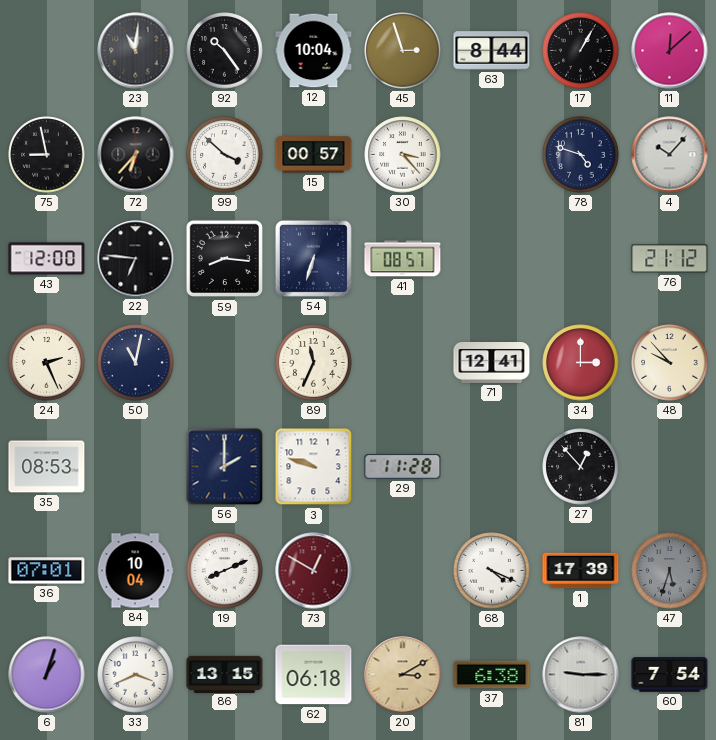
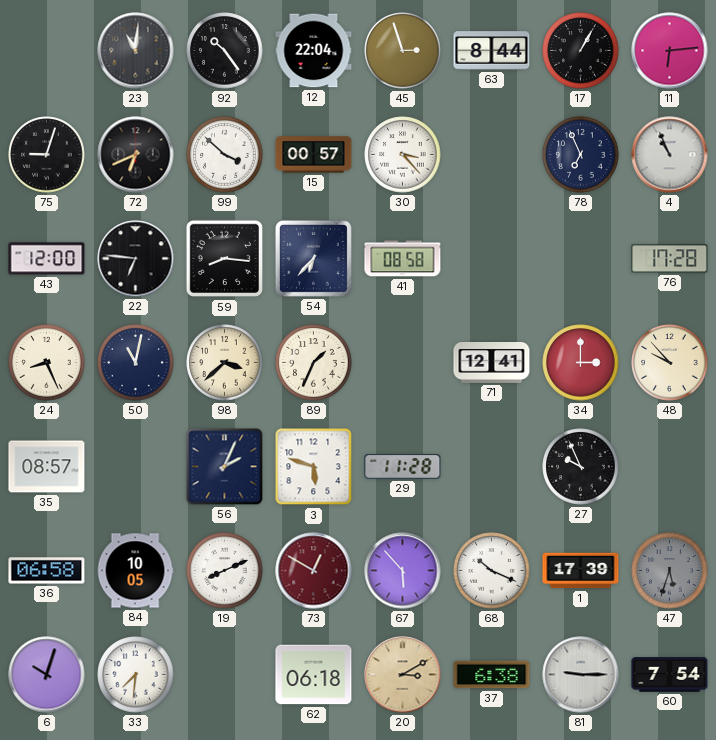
12: 10:04 -> 22:04
11: 12:08 -> 6:14
75: 8:58 -> 9:03
72: 6:37 -> 6:41
78: 4:48 -> 6:56
4: 10:07 -> 10:56
54: 6:33 -> 6:37
41: 08:57 -> 08:58
76: 21:12 -> 17:28
24: 2:26 -> 8:26
98: none -> 3:38
89: 11:34 -> 1:34
35: 08:53 -> 08:57
56: 2:00 -> 2:04
3: 9:48 -> 5:48
27: 12:53 -> 9:56
36: 07:01 -> 06:58
84: 10:04 -> 10:05
67: none -> 5:53
68: 4:19 -> 10:19
6: 1:03 -> 10:03
33: 3:41 -> 7:31
86: 13:15 -> none
